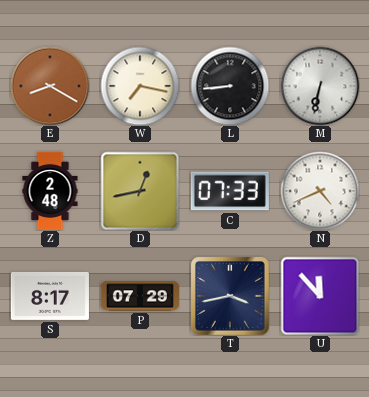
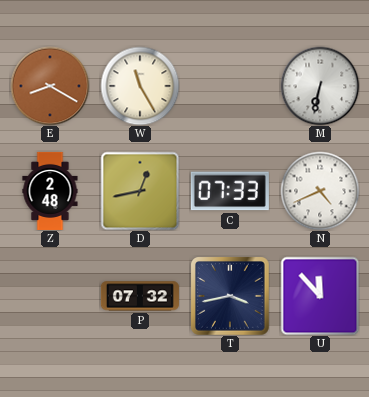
W: 7:17 -> 11:25
L: 8:44 -> none
S: 8:17 -> none
P: 07:29 -> 07:32
